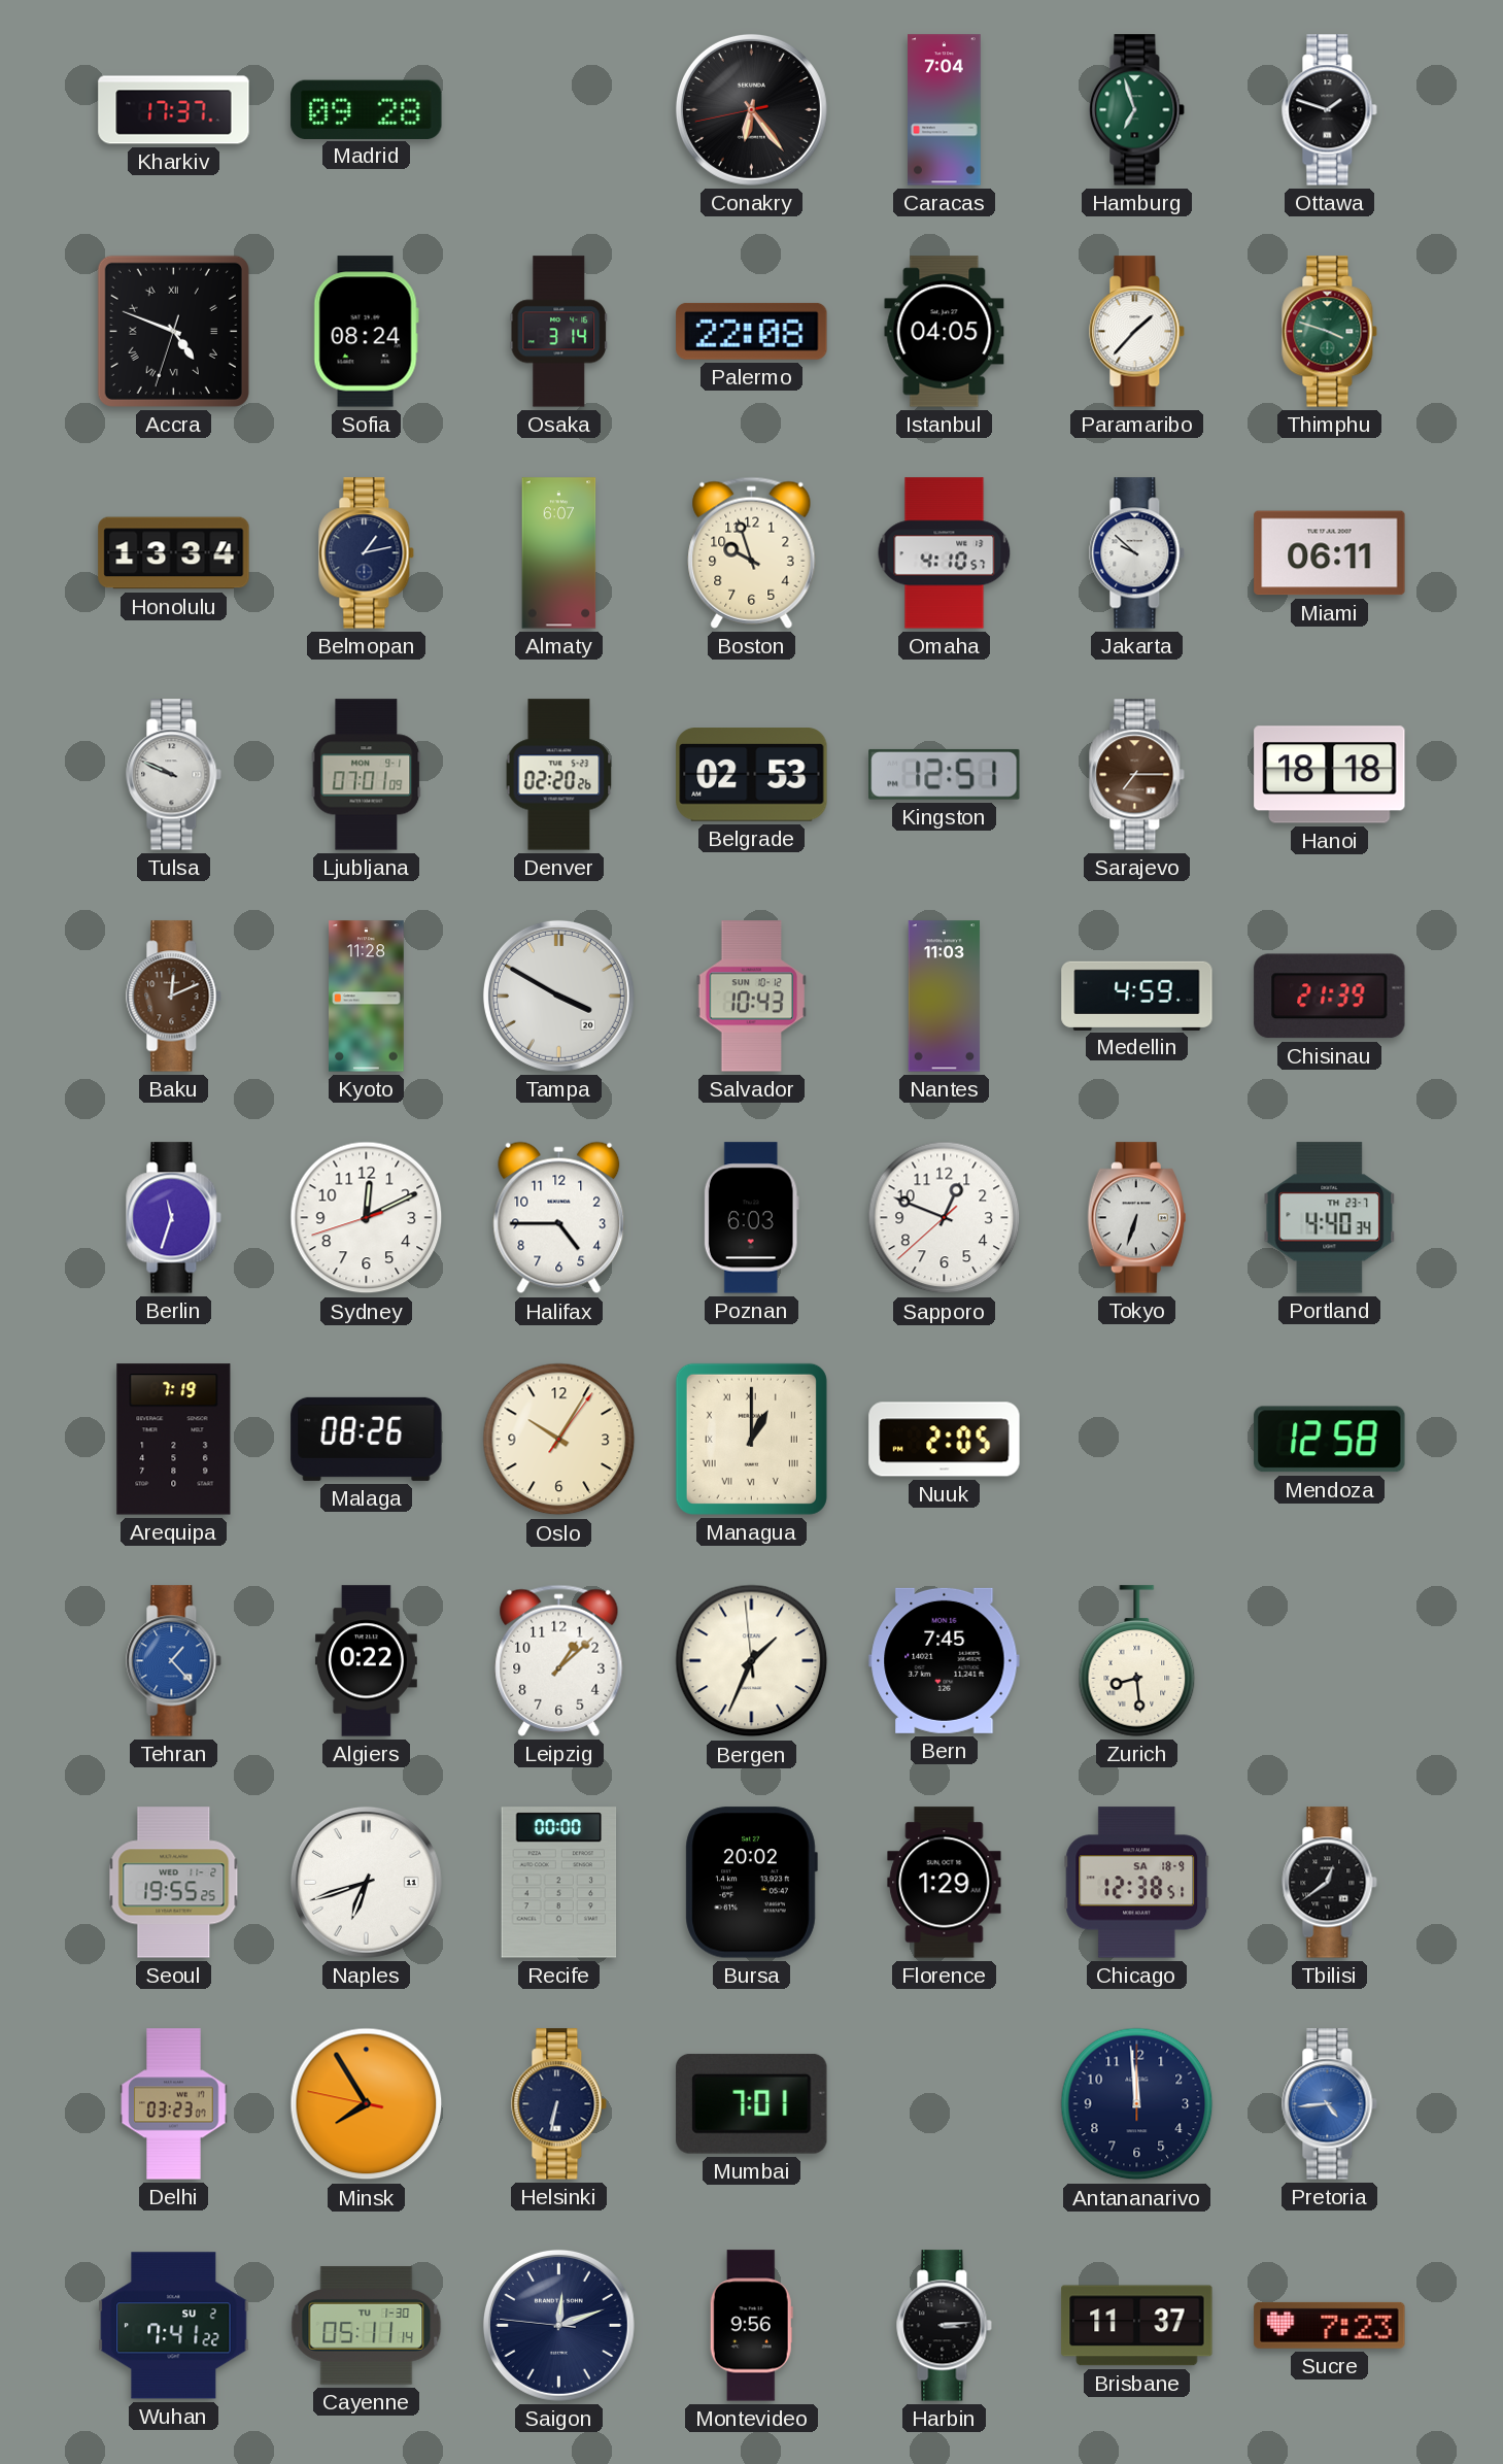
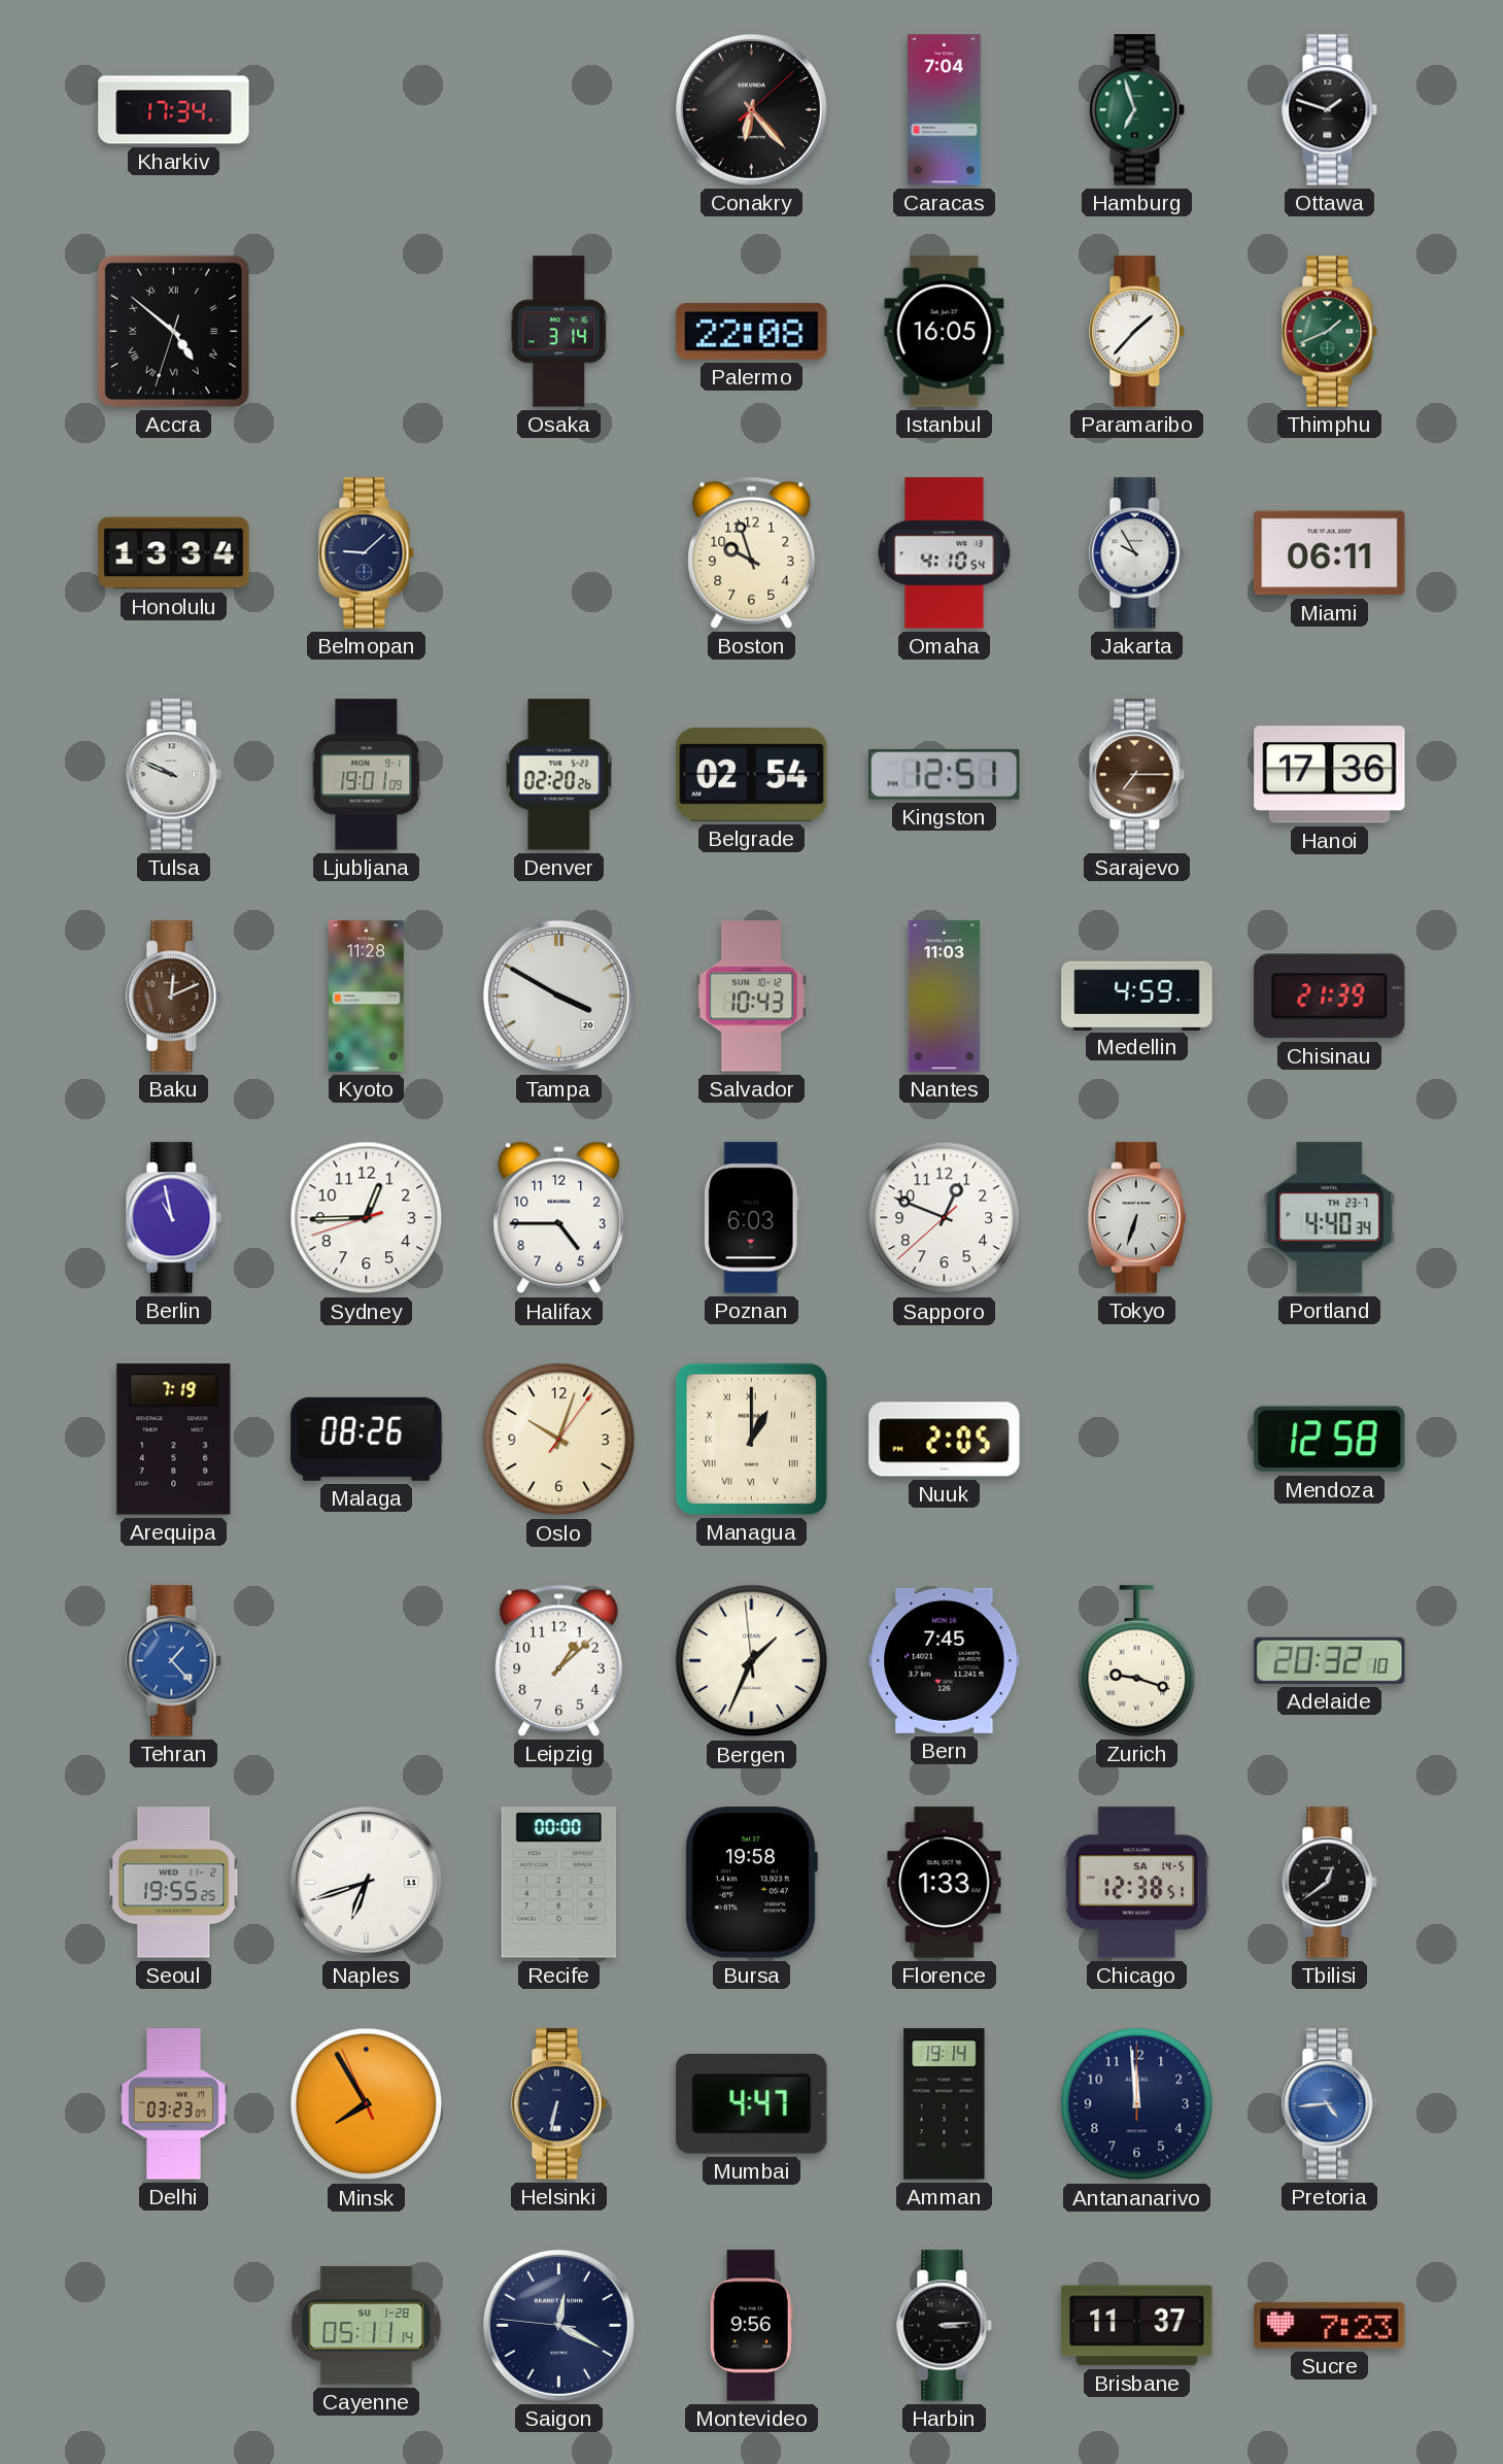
Kharkiv: 17:37 -> 17:34
Madrid: 09:28 -> none
Conakry: 6:23:43 -> 6:23:08
Accra: 4:48 -> 4:51
Sofia: 08:24 -> none
Istanbul: 04:05 -> 16:05
Thimphu: 3:48 -> 1:41
Belmopan: 1:13 -> 9:08
Almaty: 6:07 -> none
Omaha: 4:10:57 -> 4:10:54
Jakarta: 9:52 -> 9:55
Ljubljana: 07:01 -> 19:01
Belgrade: 02:53 -> 02:54
Hanoi: 18:18 -> 17:36
Berlin: 11:33 -> 10:58
Sydney: 12:10 -> 12:44
Oslo: 10:05 -> 10:03
Algiers: 0:22 -> none
Zurich: 8:29 -> 9:18
Adelaide: none -> 20:32
Bursa: 20:02 -> 19:58
Florence: 1:29 -> 1:33
Chicago date: SA 18-9 -> SA 14-5
Minsk: 7:54:47 -> 7:54:56
Mumbai: 7:01 -> 4:47
Amman: none -> 19:14
Wuhan: 7:41 -> none
Cayenne date: TU 1-30 -> SU 1-28
Saigon: 12:11 -> 12:19
